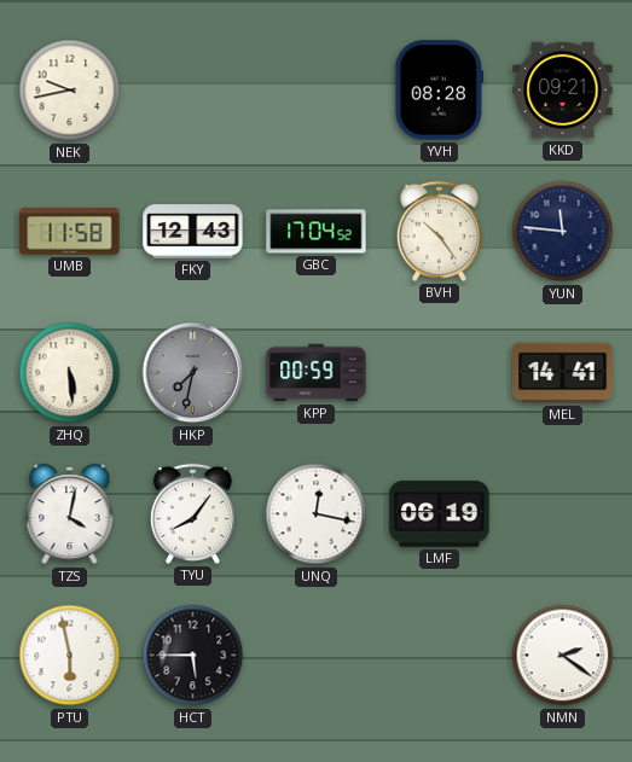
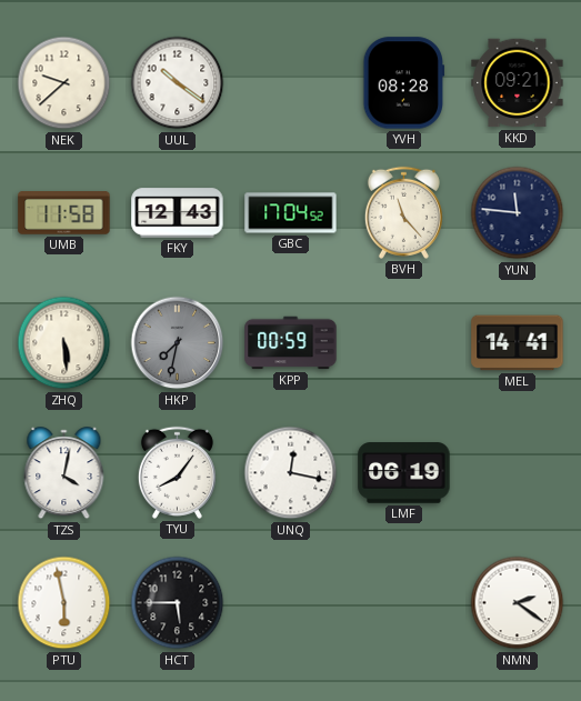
NEK: 9:43 -> 9:38
UUL: none -> 10:21
BVH: 10:24 -> 11:23
